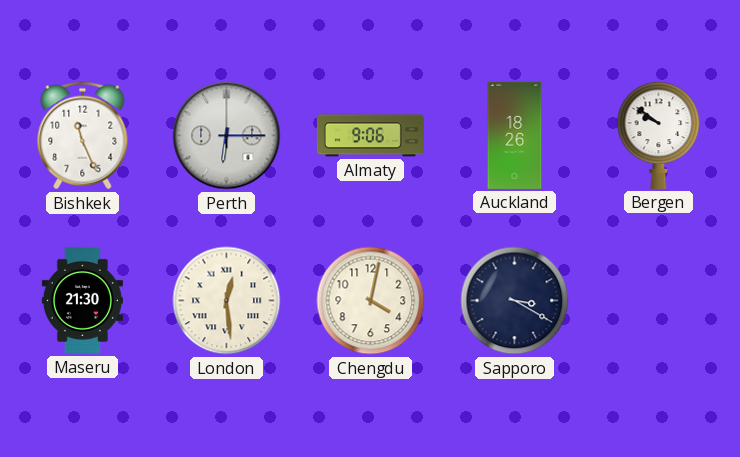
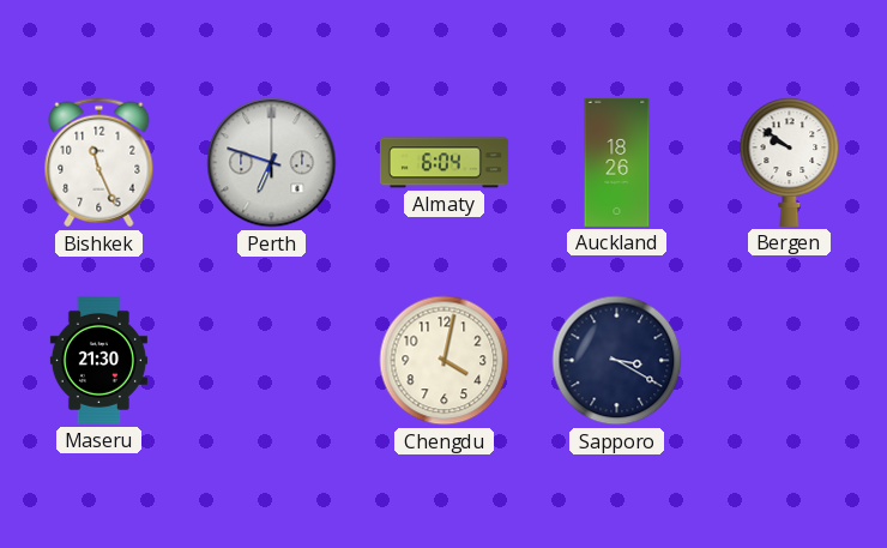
Perth: 6:15 -> 6:48
Almaty: 9:06 -> 6:04
London: 12:29 -> none
